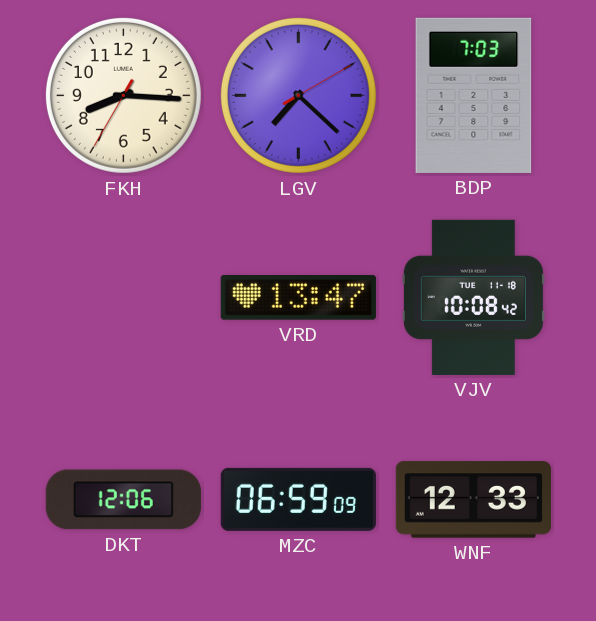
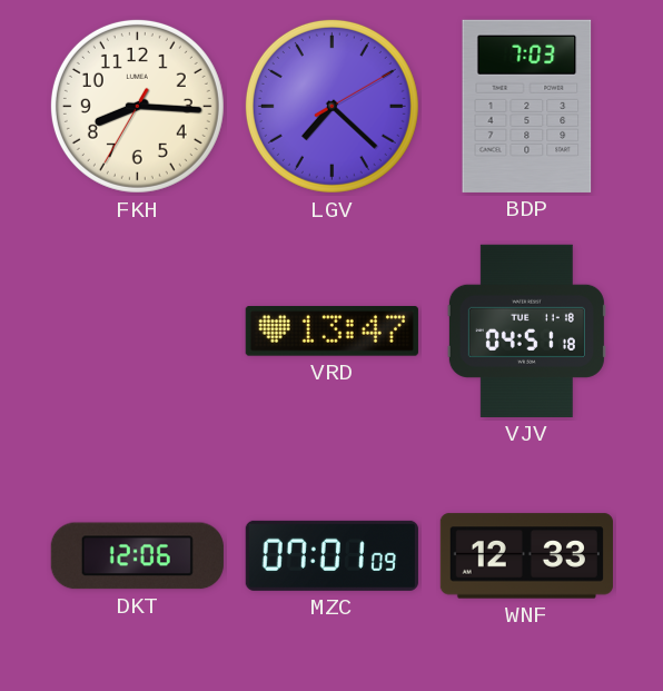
VJV: 10:08 -> 04:51
MZC: 06:59 -> 07:01
